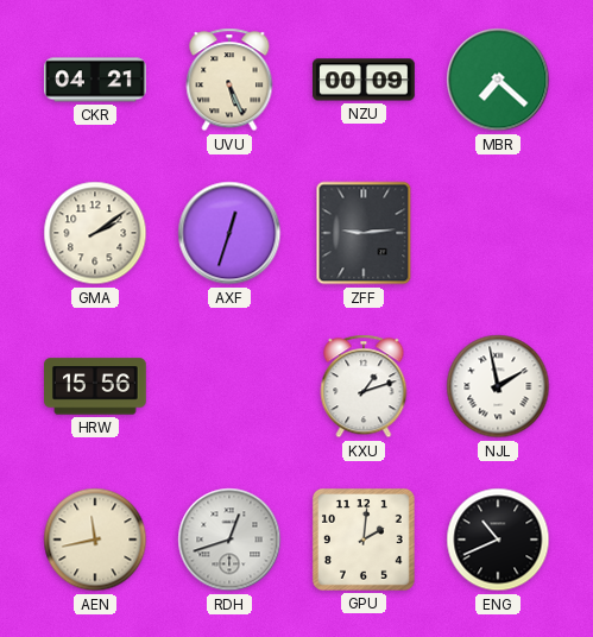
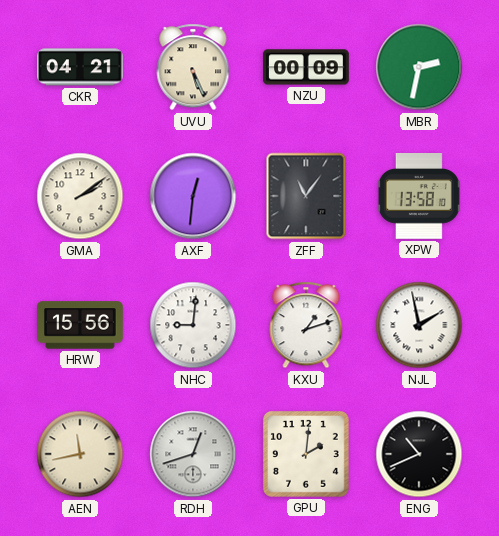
MBR: 7:22 -> 2:32
AXF: 12:33 -> 12:31
ZFF: 9:14 -> 11:06
XPW: none -> 13:58
NHC: none -> 9:01
